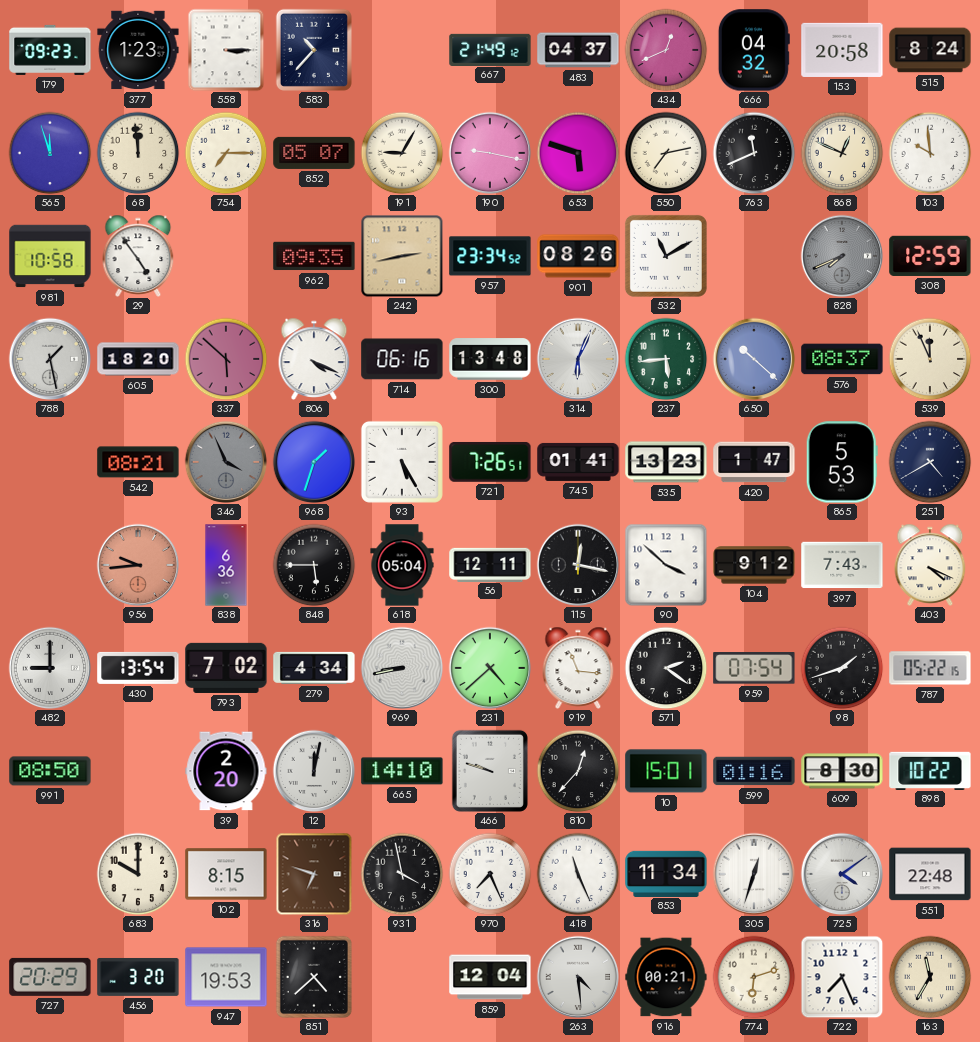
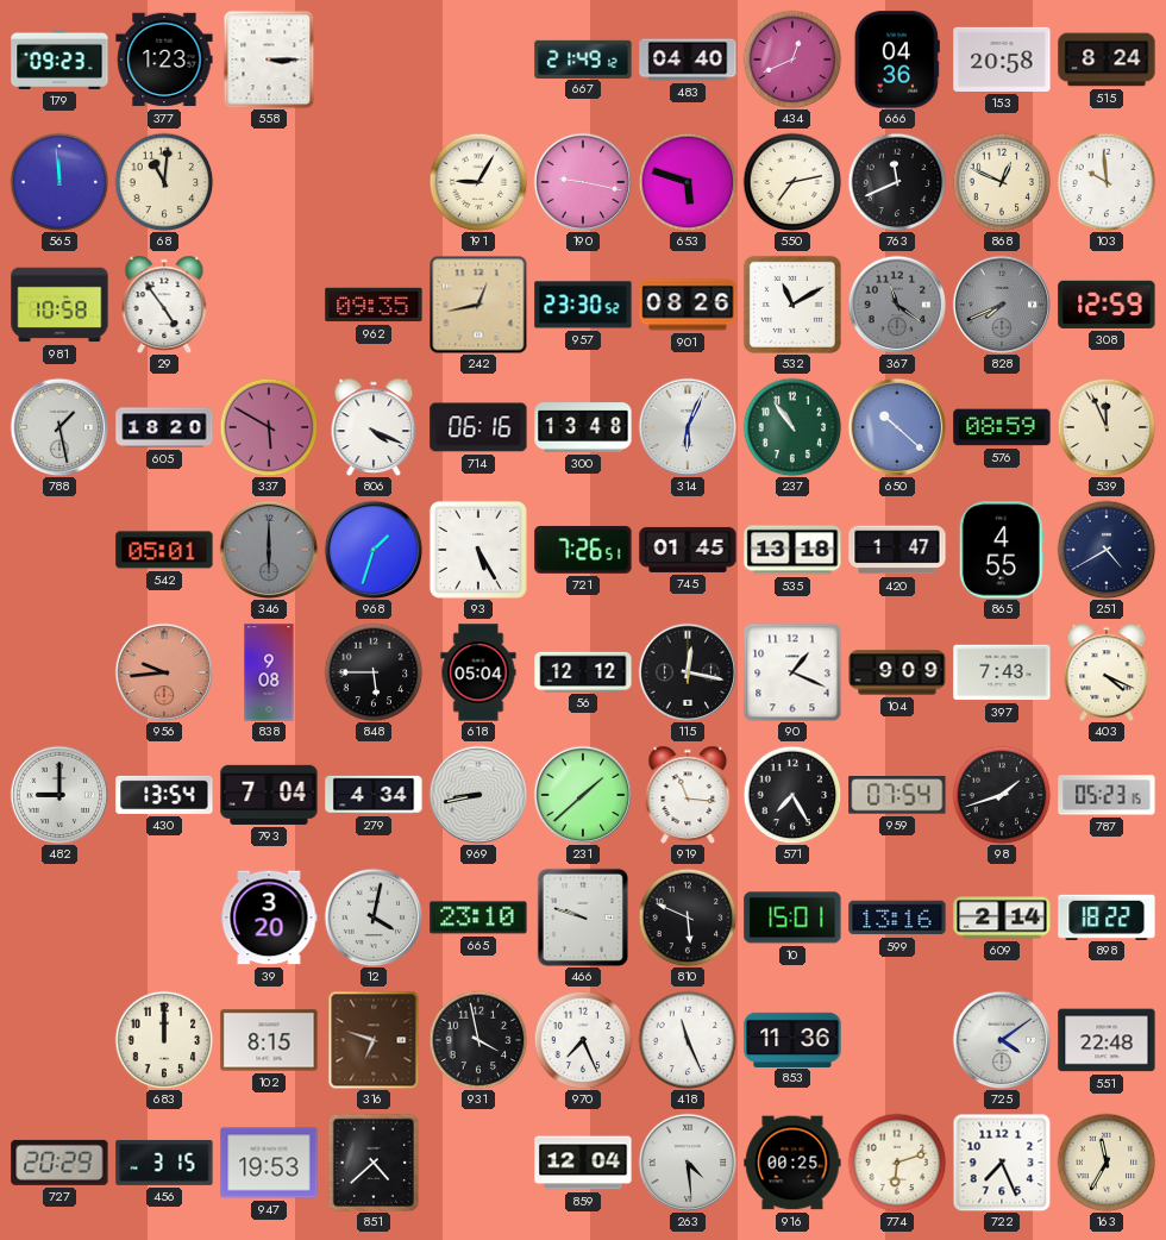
583: 10:37 -> none
483: 04:37 -> 04:40
666: 04:32 -> 04:36
565: 11:57 -> 11:59
68: 11:59 -> 11:01
754: 7:15 -> none
852: 05:07 -> none
242: 2:43 -> 12:43
957: 23:34 -> 23:30
367: none -> 11:21
337: 5:52 -> 5:50
237: 5:44 -> 10:54
576: 08:37 -> 08:59
542: 08:21 -> 05:01
346: 3:56 -> 6:00
745: 01:41 -> 01:45
535: 13:23 -> 13:18
865: 5:53 -> 4:55
838: 6:36 -> 9:08
56: 12:11 -> 12:12
90: 3:52 -> 1:19
104: 9:12 -> 9:09
793: 7:02 -> 7:04
231: 4:38 -> 1:38
571: 2:21 -> 7:25
787: 05:22 -> 05:23
991: 08:50 -> none
39: 2:20 -> 3:20
12: 12:02 -> 4:02
665: 14:10 -> 23:10
810: 12:37 -> 5:49
599: 01:16 -> 13:16
609: 8:30 -> 2:14
898: 10:22 -> 18:22
683: 10:00 -> 12:00
853: 11:34 -> 11:36
305: 12:33 -> none
456: 3:20 -> 3:15
916: 00:21 -> 00:25
